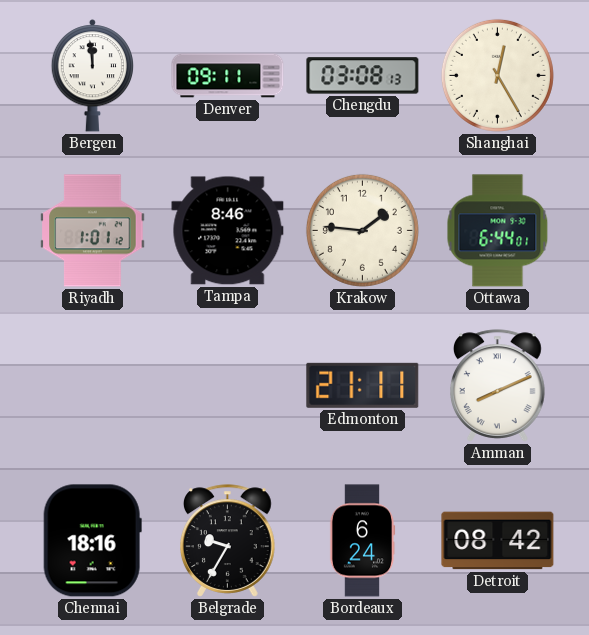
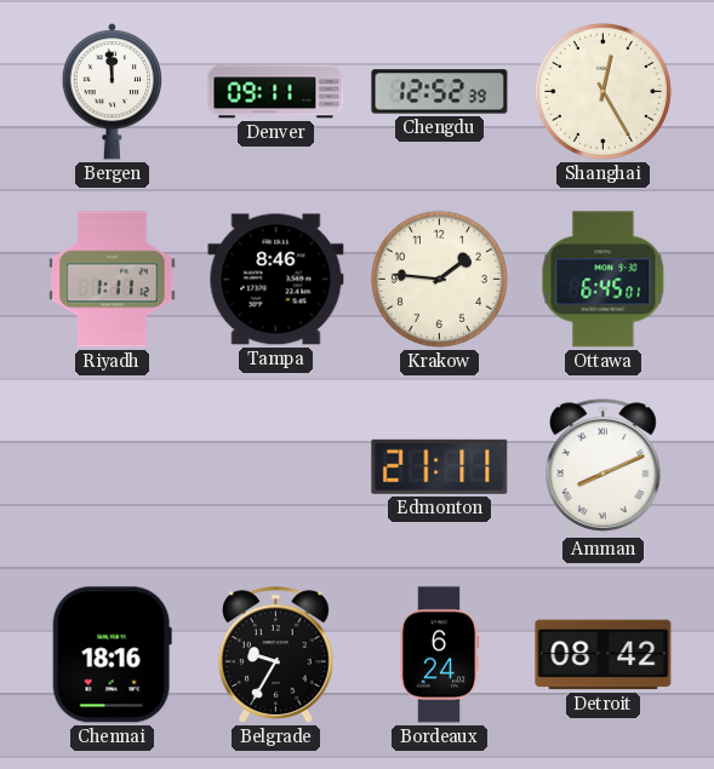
Chengdu: 03:08 -> 12:52
Riyadh: 1:01 -> 1:11
Ottawa: 6:44 -> 6:45
